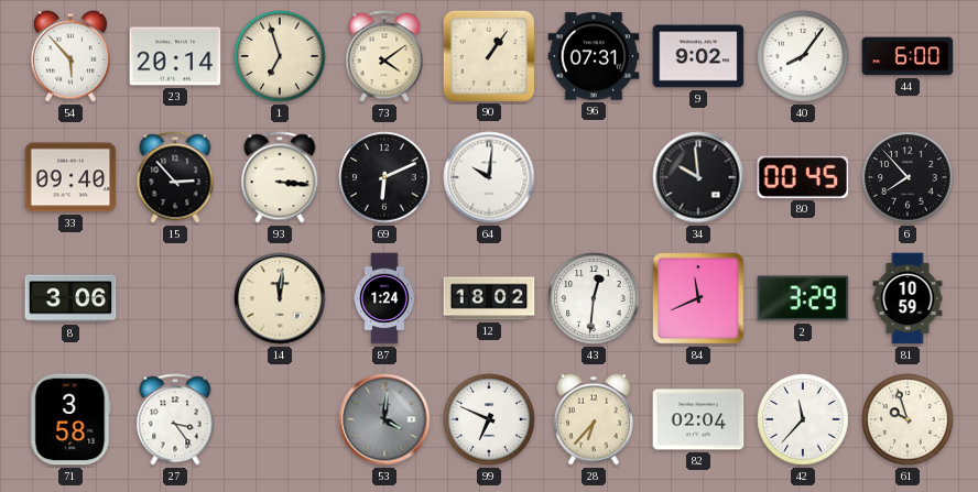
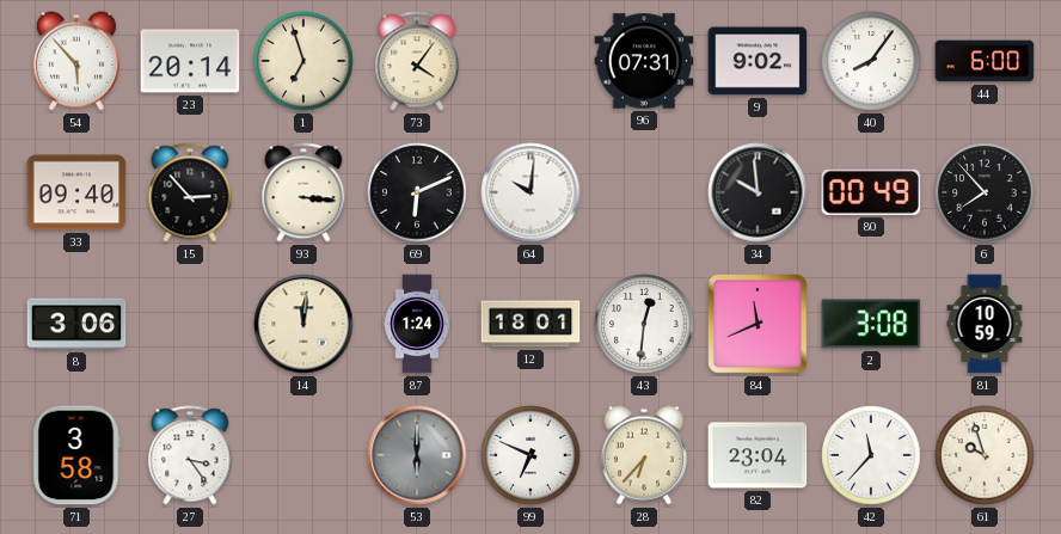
73: 4:09 -> 4:06
90: 1:06 -> none
80: 00:45 -> 00:49
12: 18:02 -> 18:01
2: 3:29 -> 3:08
53: 4:01 -> 6:00
82: 02:04 -> 23:04
